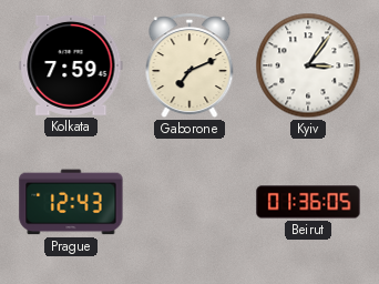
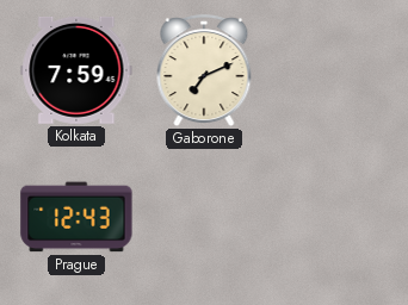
Kyiv: 3:06 -> none
Beirut: 01:36 -> none
